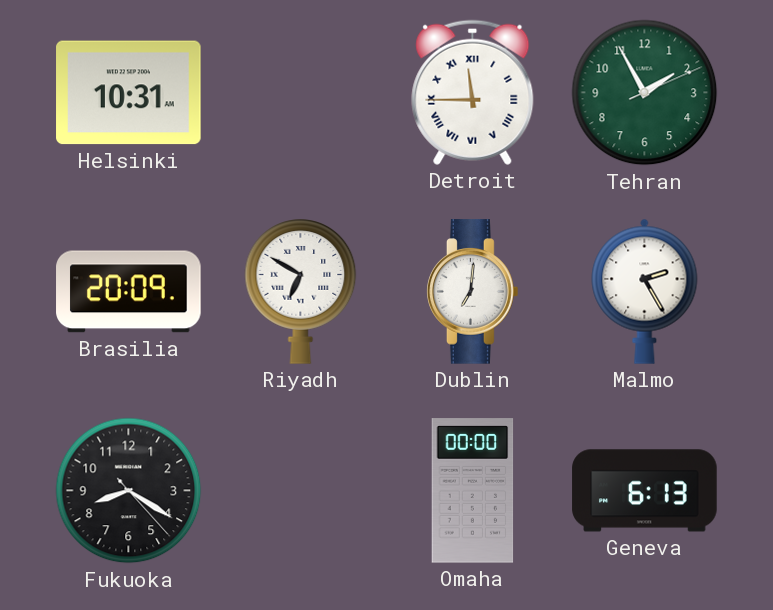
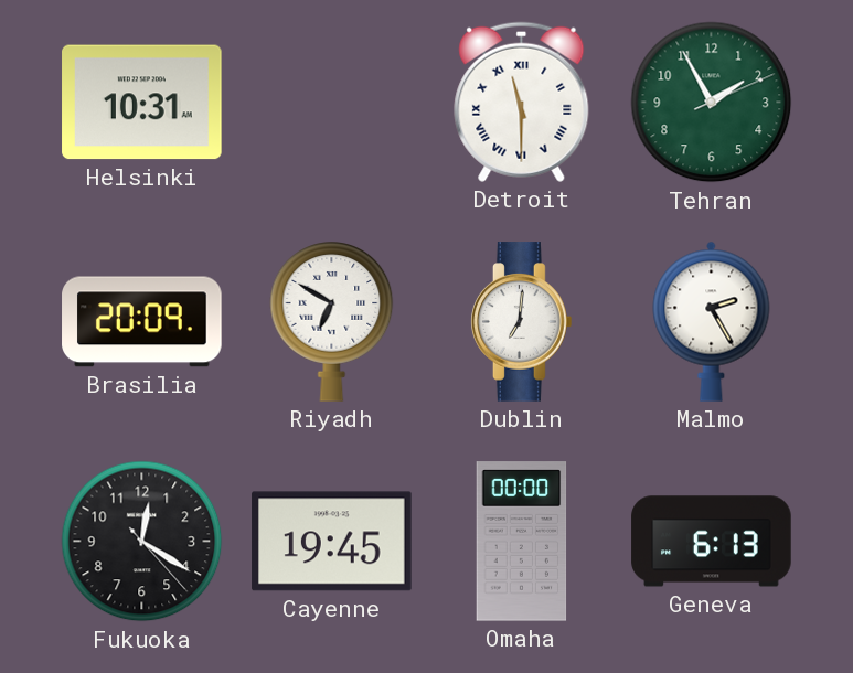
Detroit: 11:45 -> 11:30
Fukuoka: 8:20 -> 12:20
Cayenne: none -> 19:45
